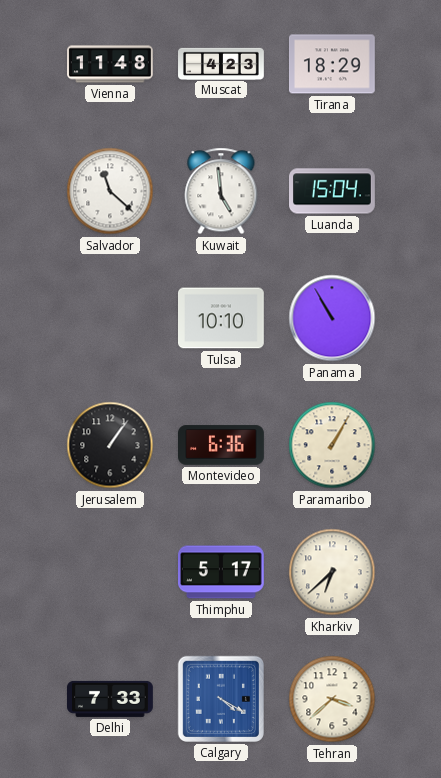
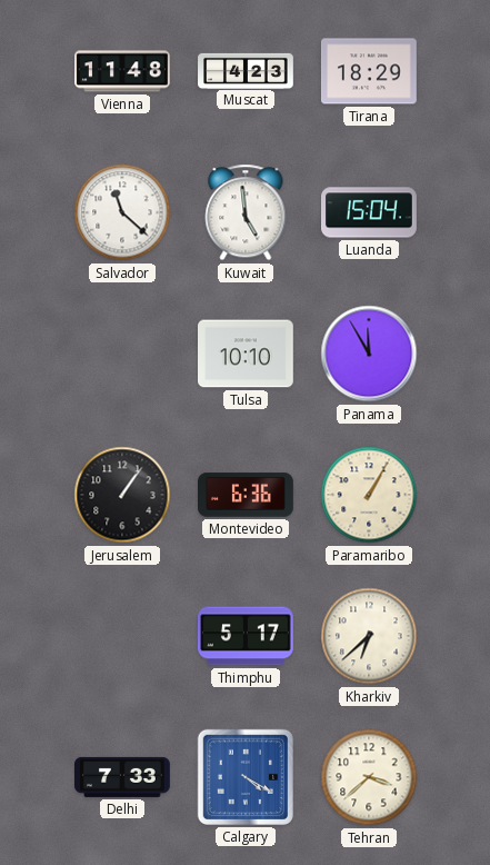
Panama: 10:55 -> 11:55
